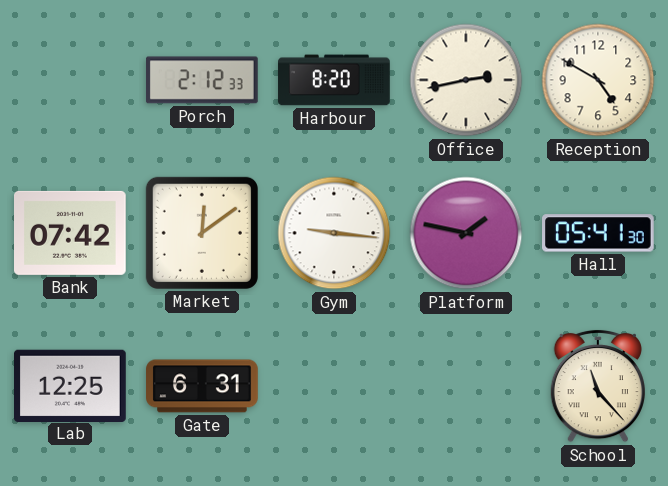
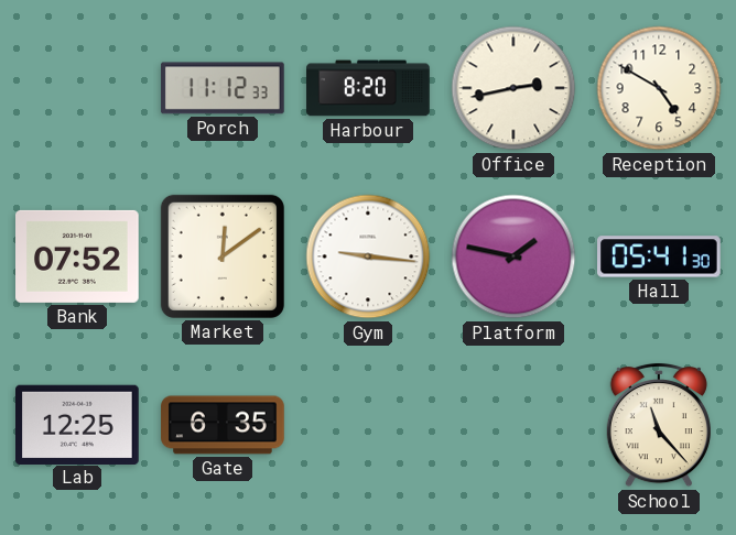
Porch: 2:12 -> 11:12
Bank: 07:42 -> 07:52
Gate: 6:31 -> 6:35
